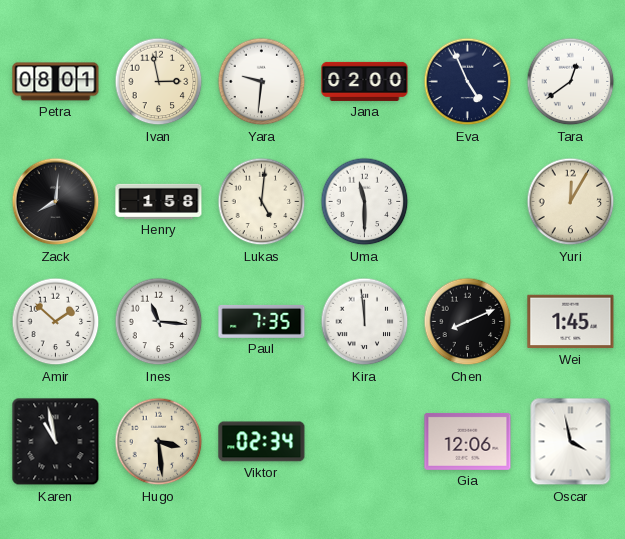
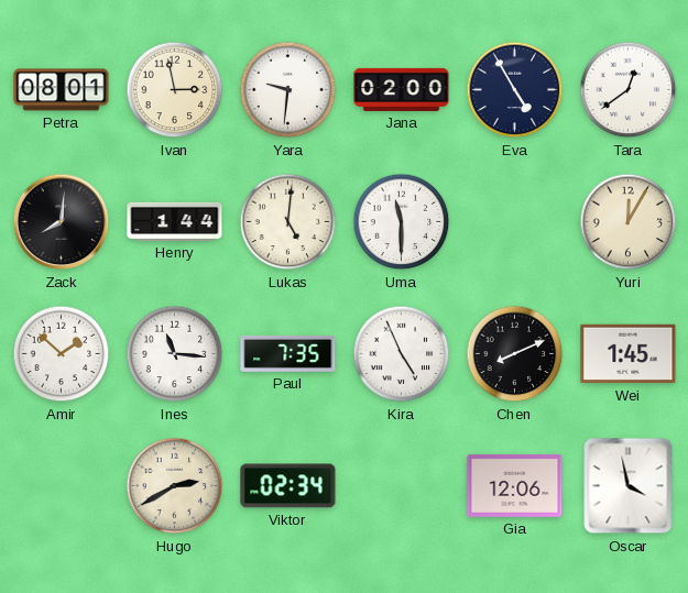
Eva: 4:56 -> 4:55
Henry: 1:58 -> 1:44
Kira: 11:59 -> 4:56
Karen: 10:58 -> none
Hugo: 3:29 -> 2:40
